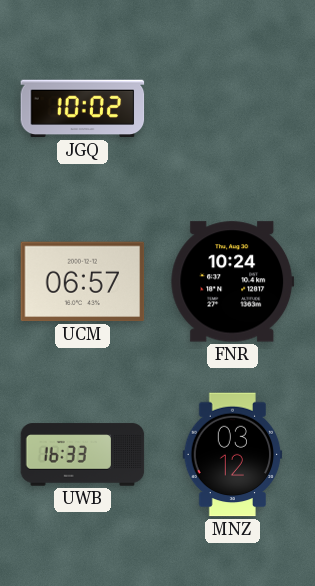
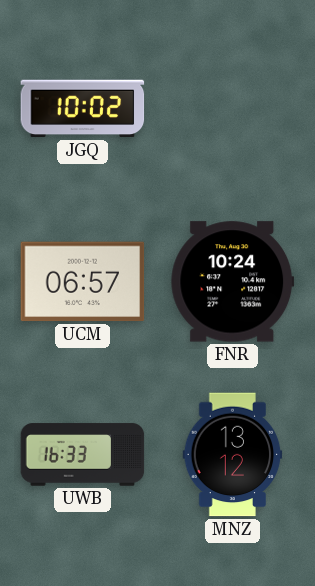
MNZ: 03:12 -> 13:12
